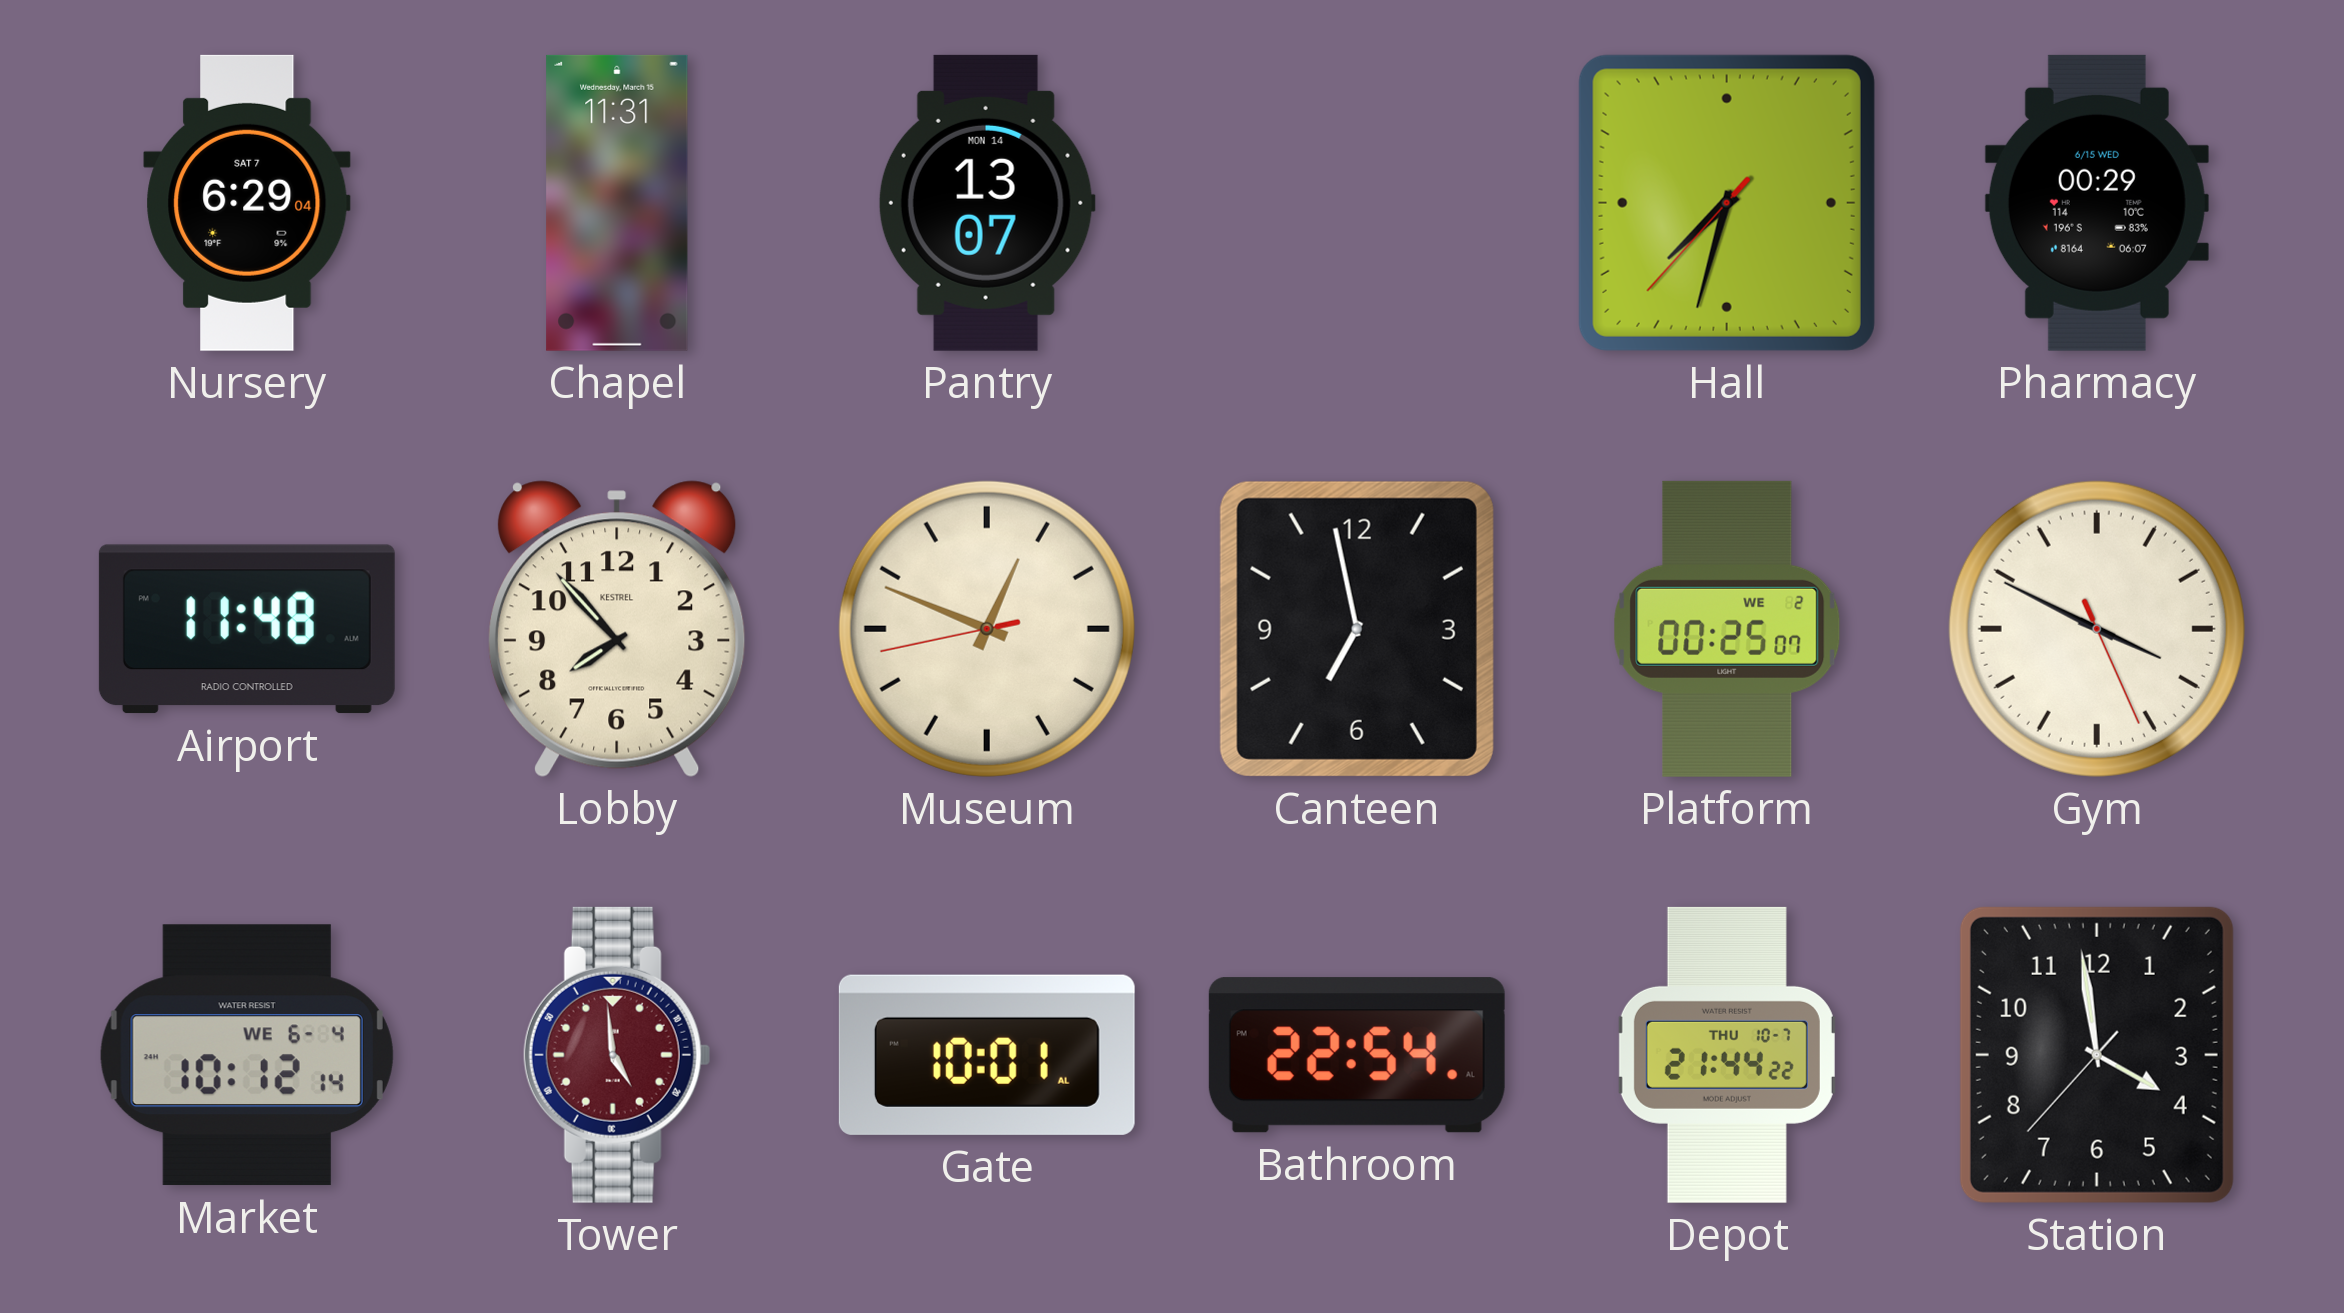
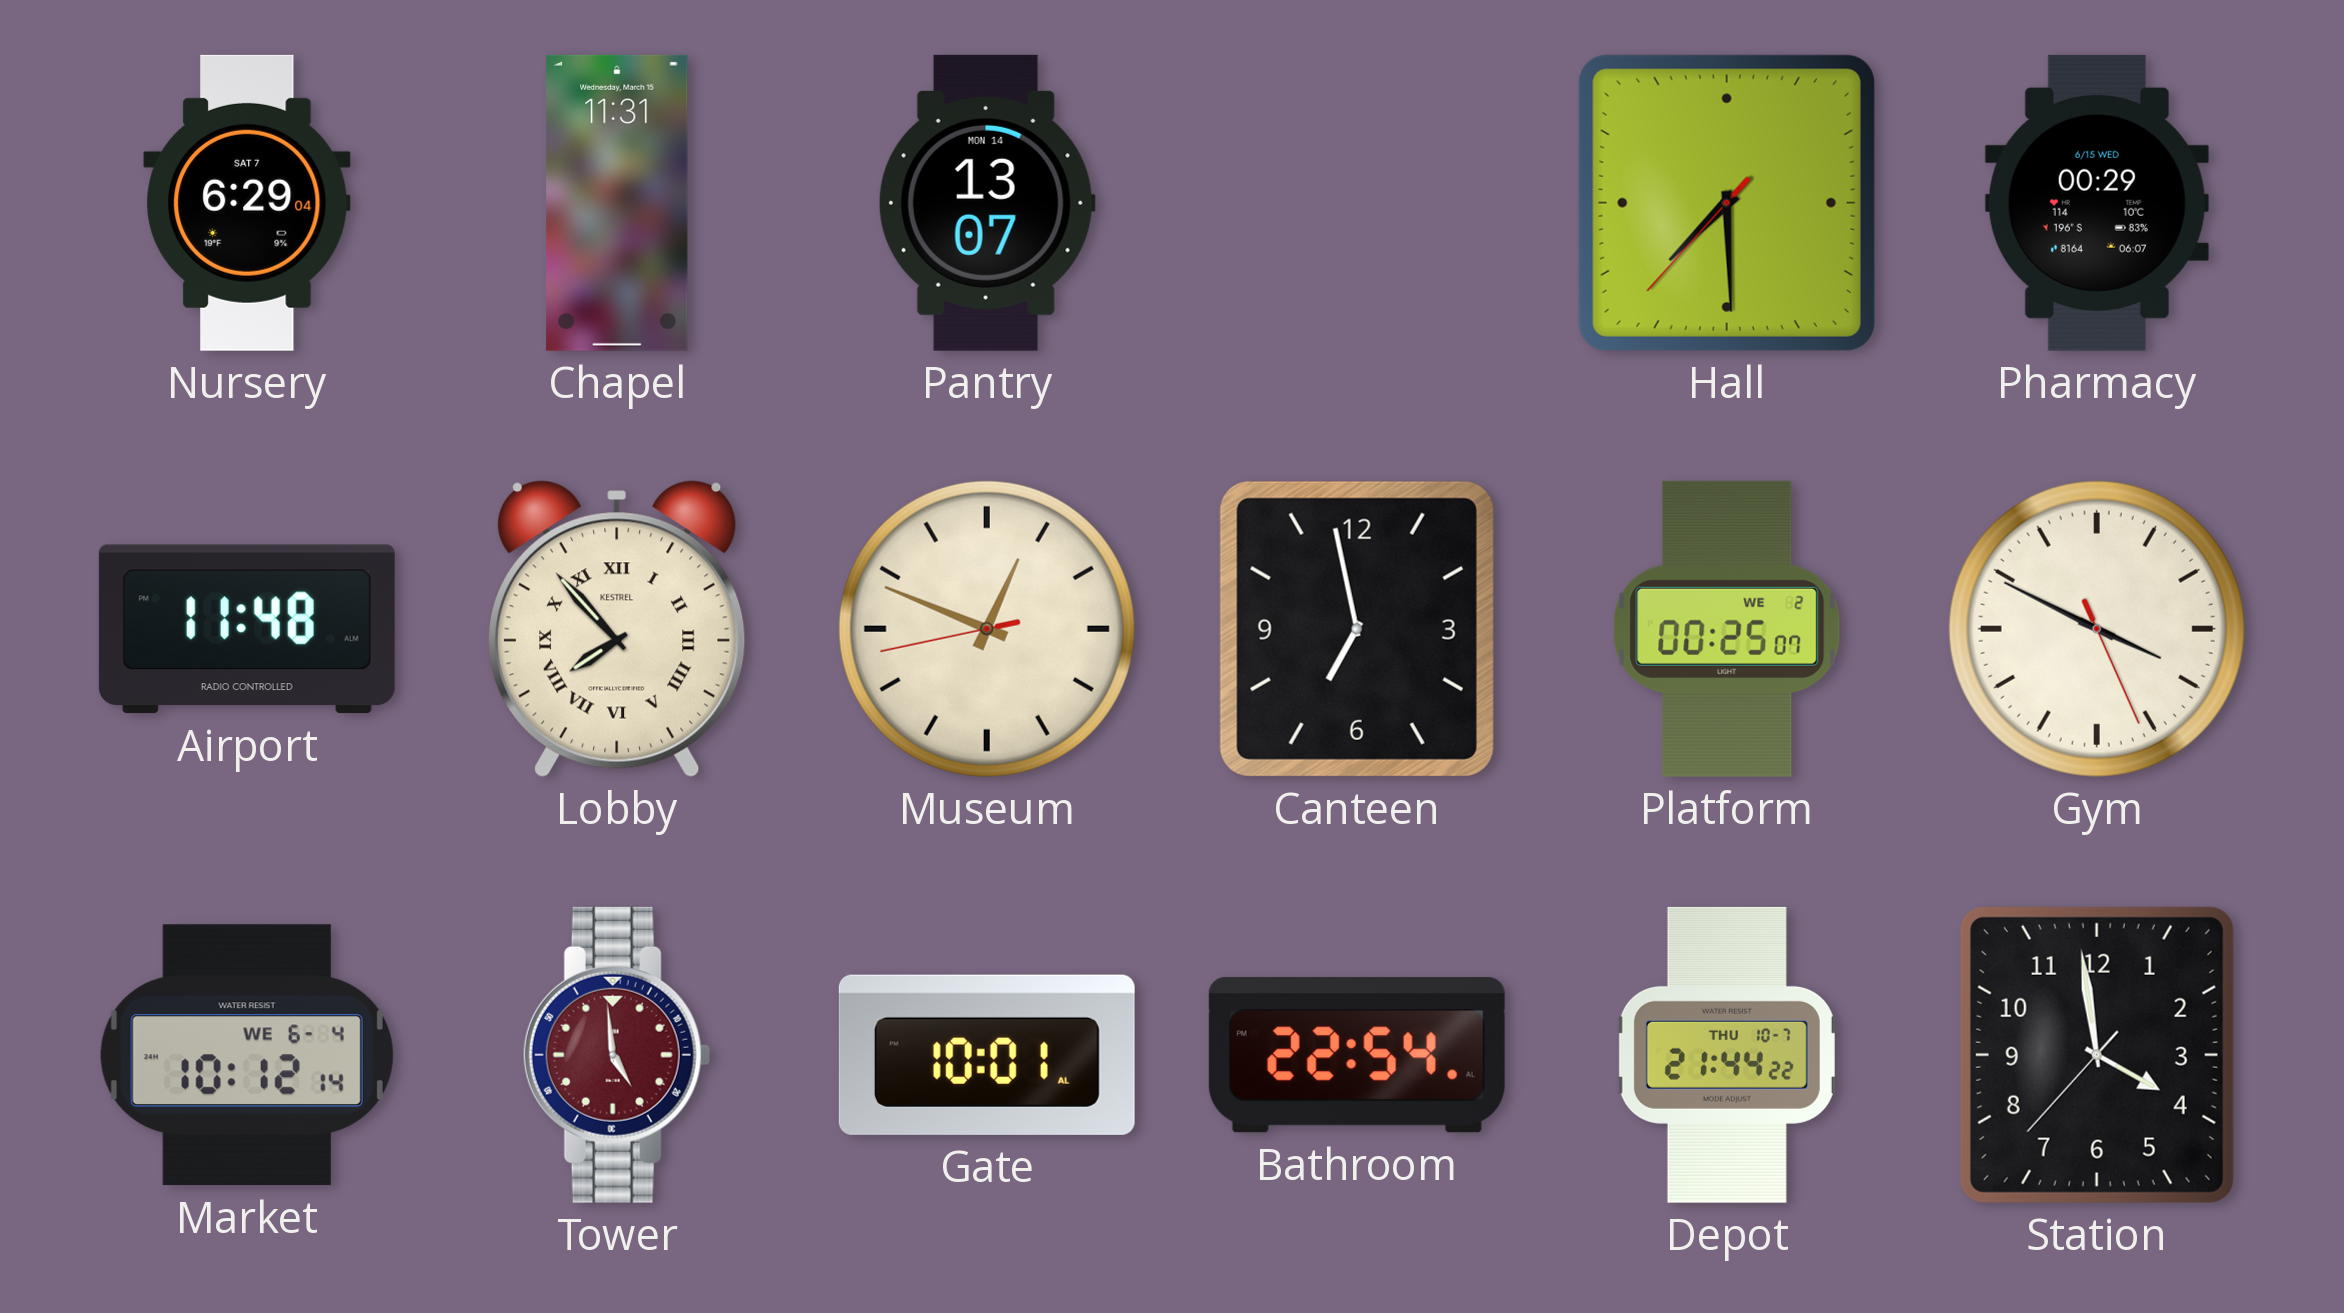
Hall: 7:32 -> 7:29
Lobby numerals: Arabic -> Roman
